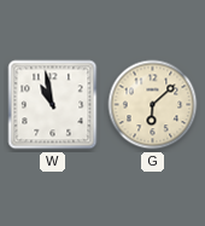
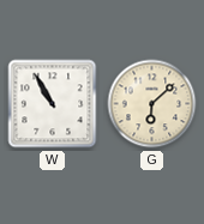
W: 10:58 -> 10:55
